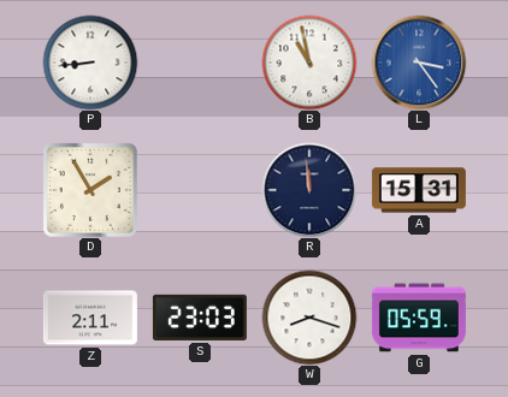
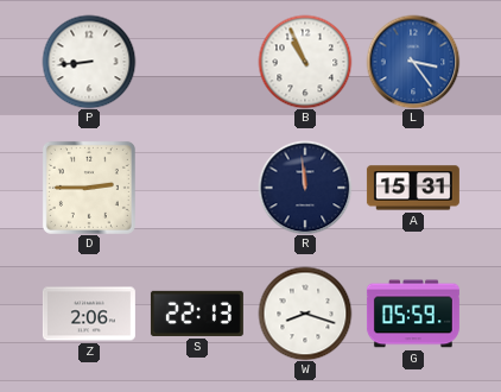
B: 10:58 -> 10:56
D: 1:55 -> 2:45
Z: 2:11 -> 2:06
S: 23:03 -> 22:13
